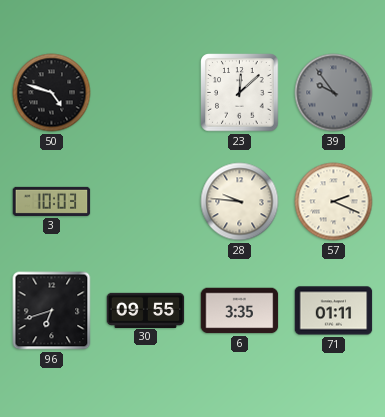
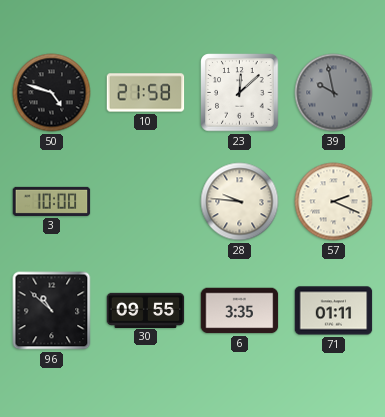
10: none -> 21:58
39: 9:54 -> 9:58
3: 10:03 -> 10:00
96: 6:42 -> 10:52
